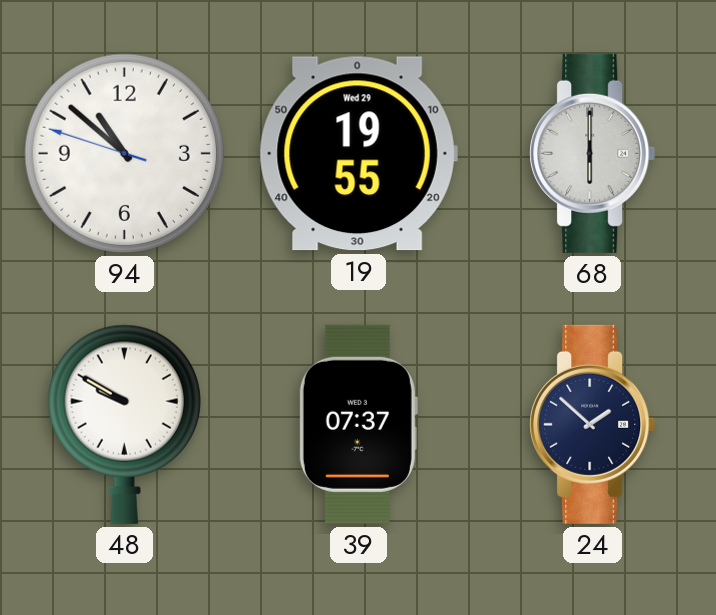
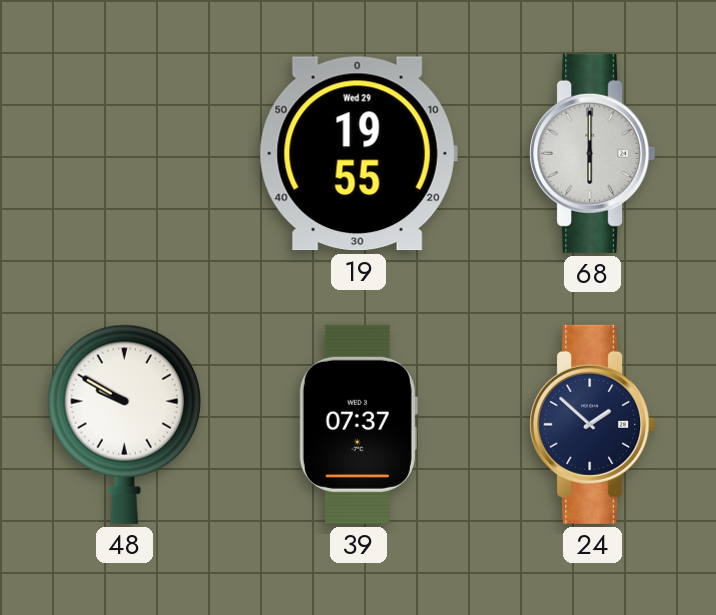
94: 10:51 -> none
